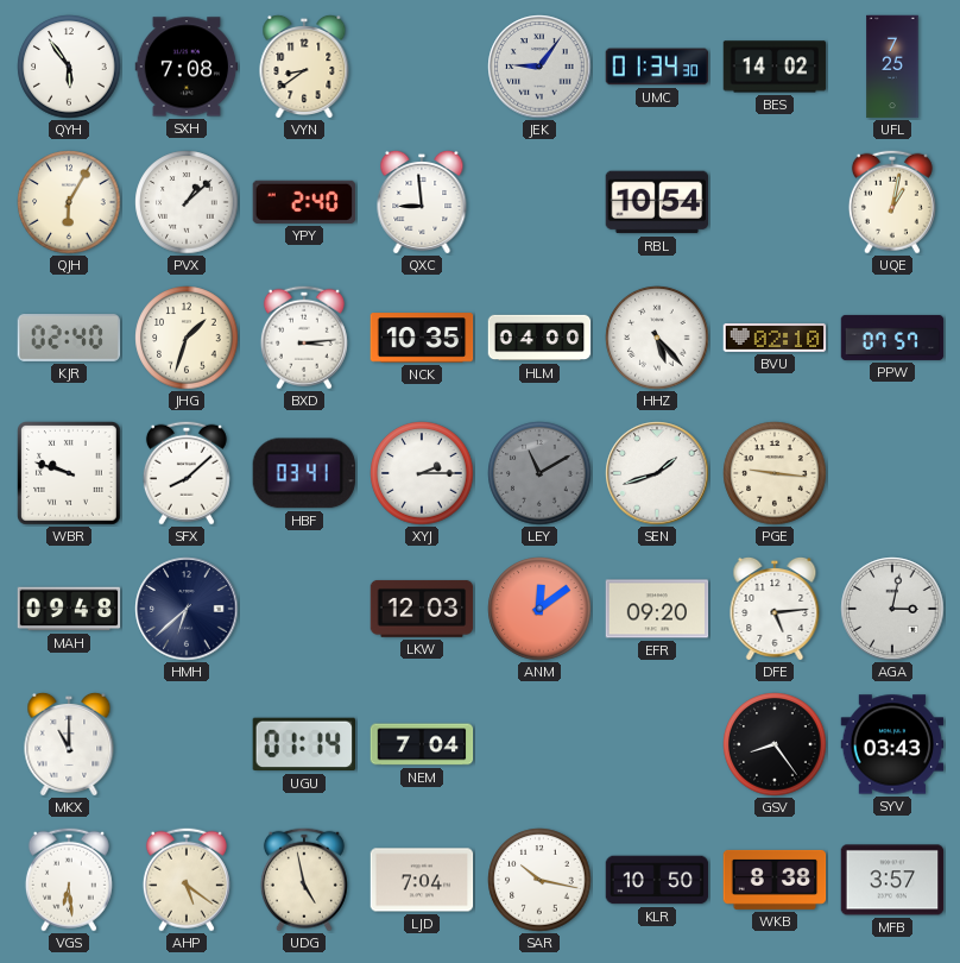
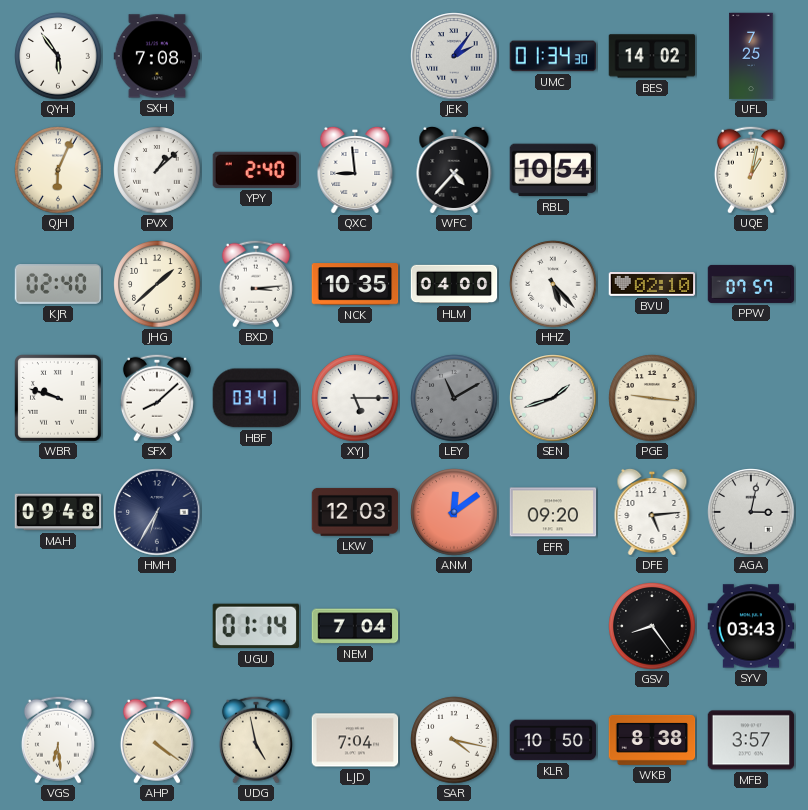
VYN: 8:39 -> none
JEK: 9:06 -> 2:06
QJH: 6:05 -> 6:04
WFC: none -> 4:37
JHG: 1:33 -> 1:38
XYJ: 2:15 -> 5:15
HMH: 6:38 -> 6:35
MKX: 11:00 -> none
AHP: 5:21 -> 4:21
SAR: 10:17 -> 4:17
